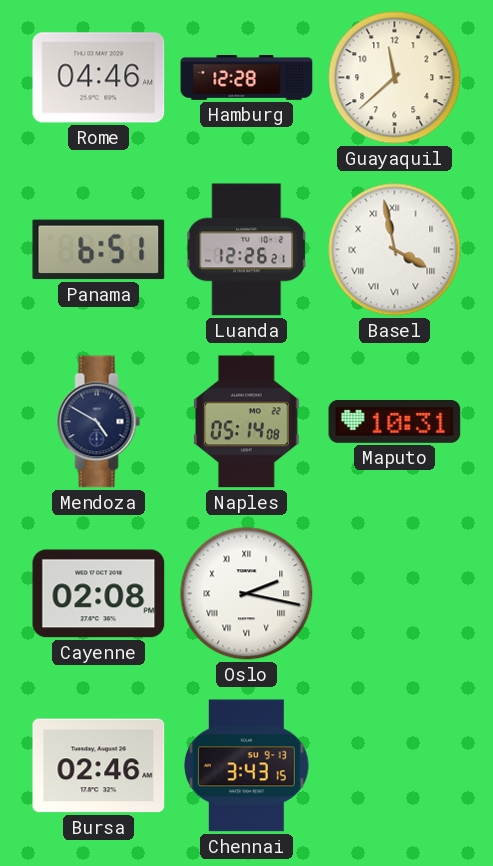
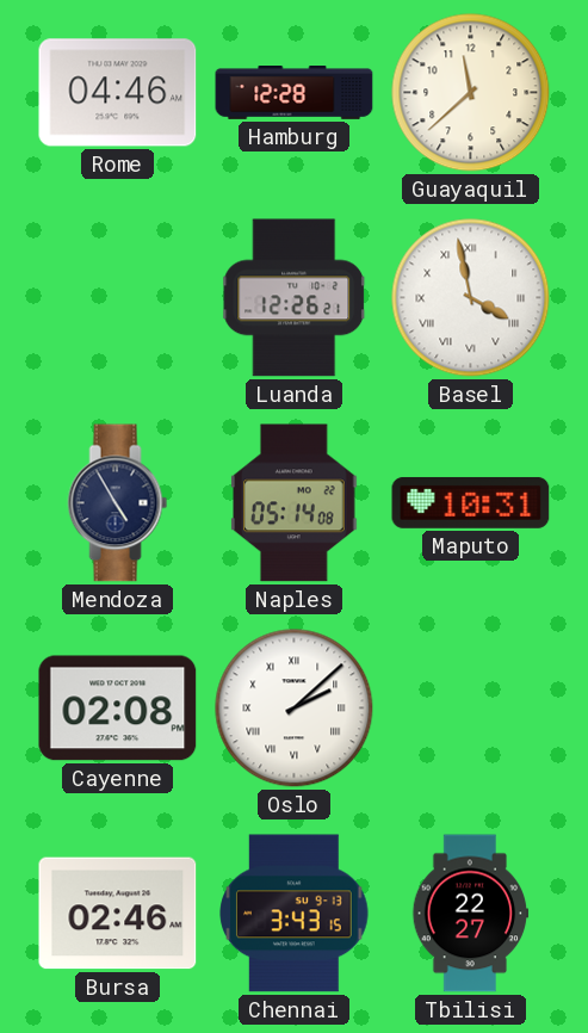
Panama: 6:51 -> none
Mendoza: 4:50 -> 4:55
Oslo: 2:17 -> 2:08
Tbilisi: none -> 22:27
